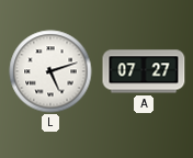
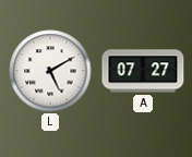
L: 5:12 -> 5:10
